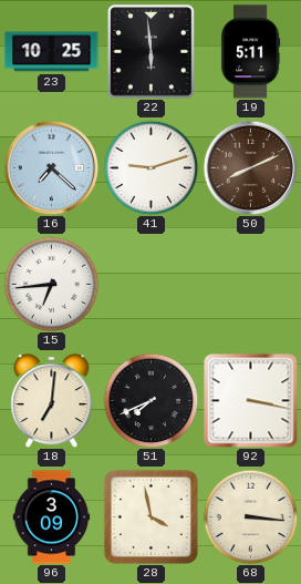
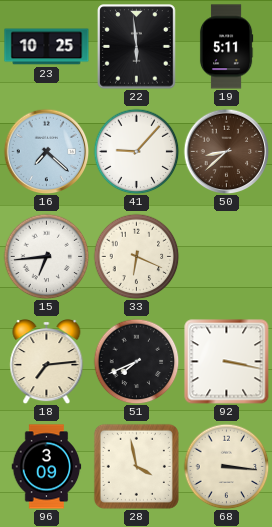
41: 9:12 -> 9:07
50: 8:11 -> 8:38
33: none -> 6:19
18: 7:01 -> 7:14
